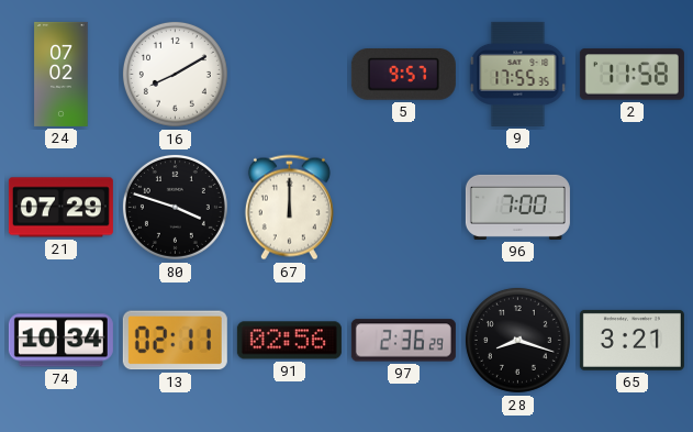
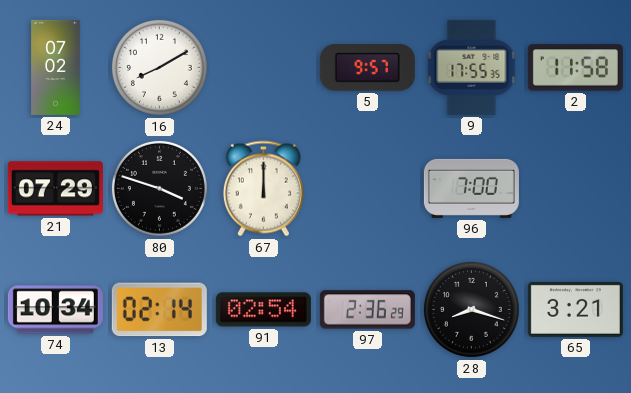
13: 02:11 -> 02:14
91: 02:56 -> 02:54
